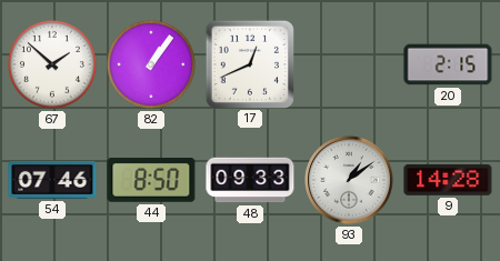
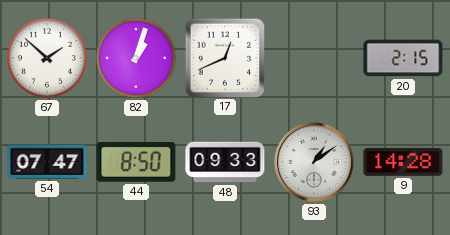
82: 1:06 -> 1:03
54: 07:46 -> 07:47
